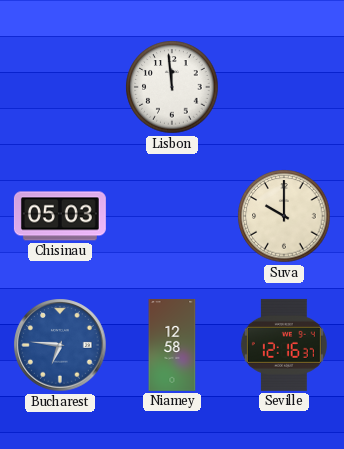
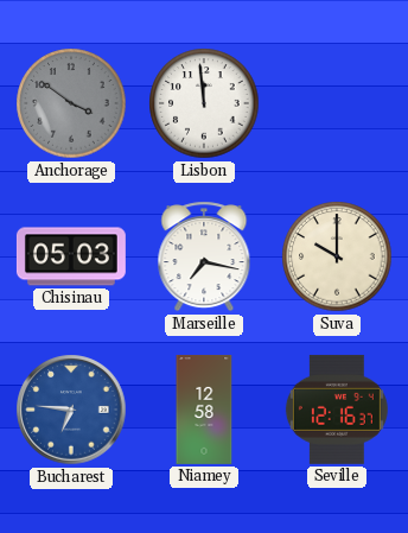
Anchorage: none -> 3:51
Marseille: none -> 7:17
